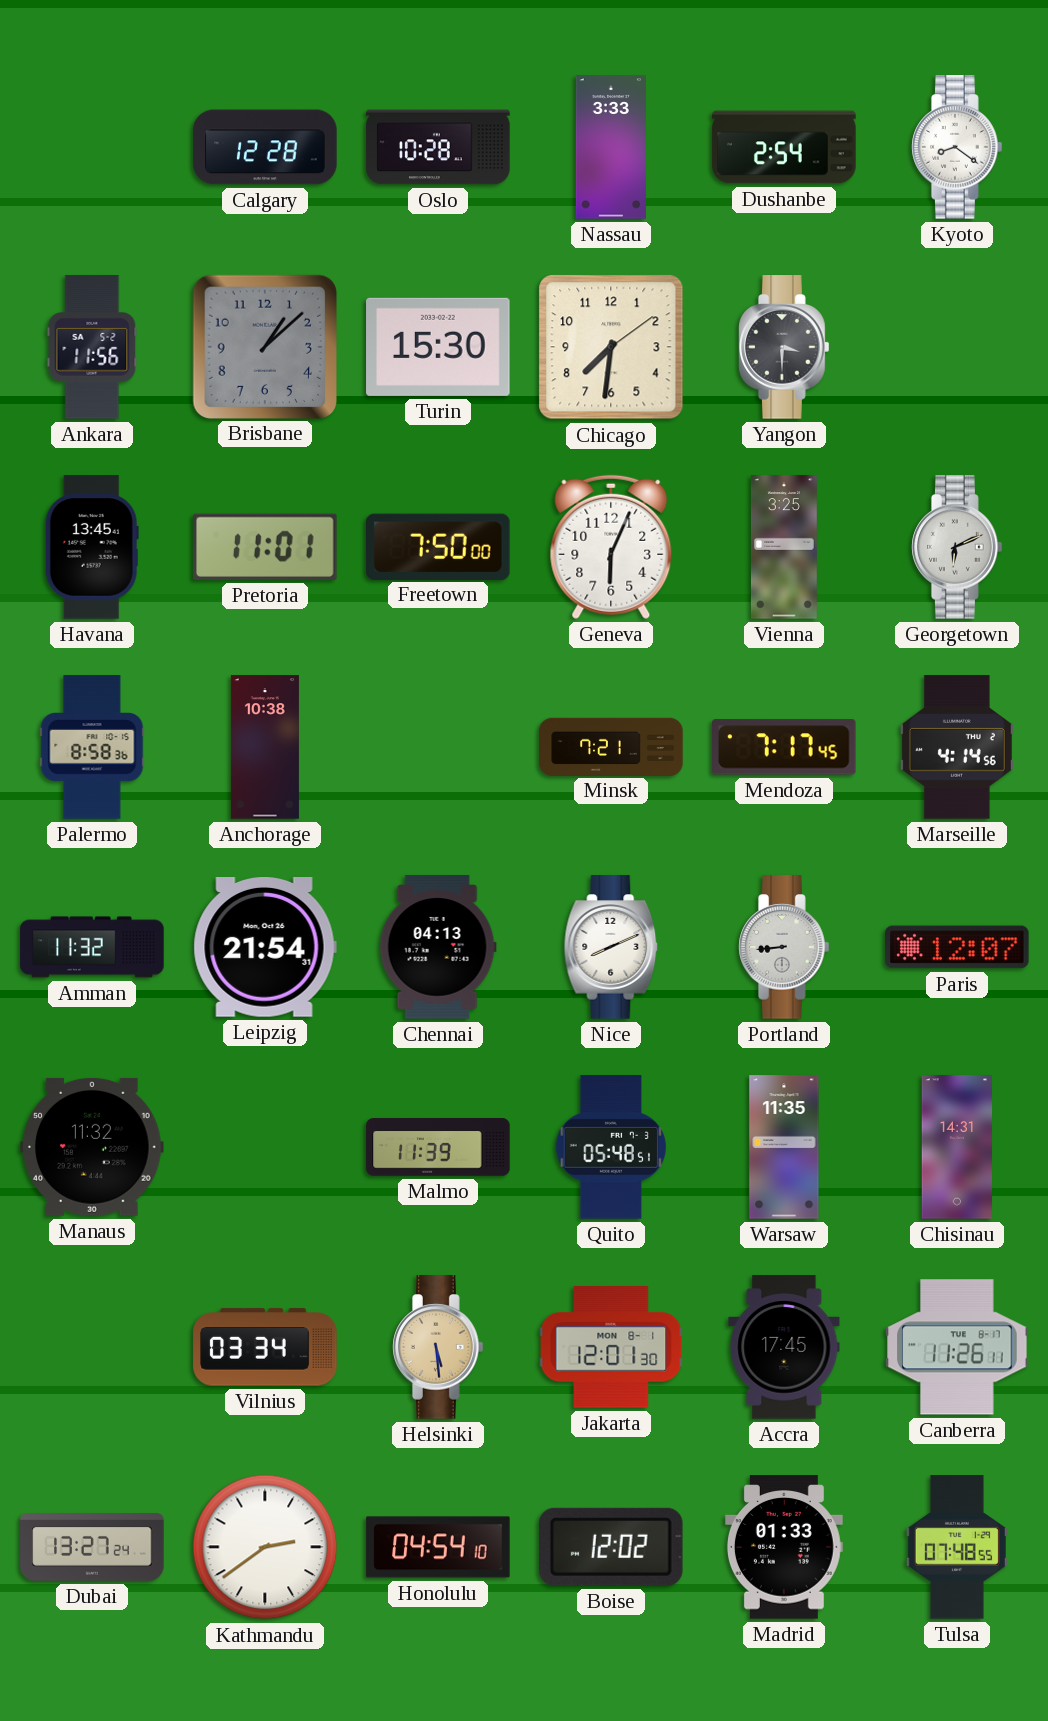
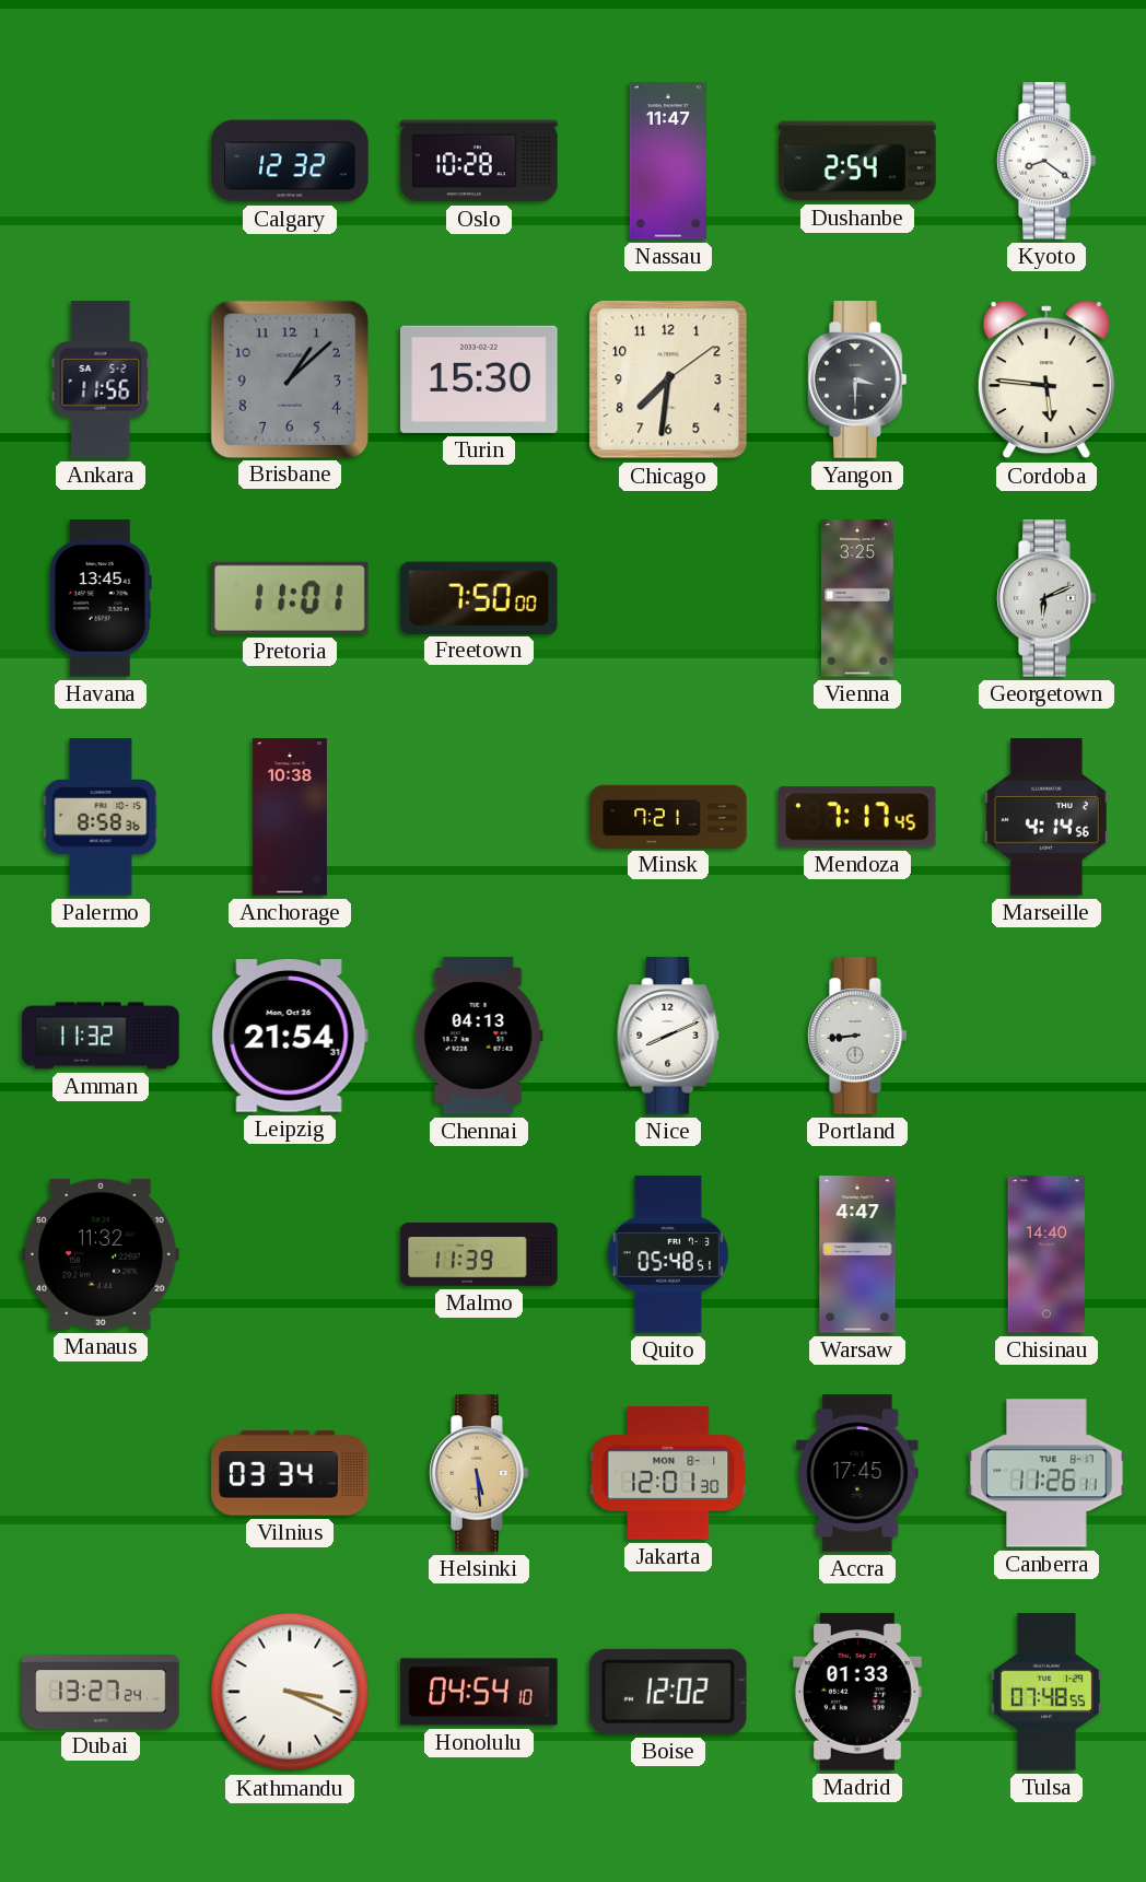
Calgary: 12:28 -> 12:32
Nassau: 3:33 -> 11:47
Cordoba: none -> 5:46
Geneva: 6:04 -> none
Paris: 12:07 -> none
Warsaw: 11:35 -> 4:47
Chisinau: 14:31 -> 14:40
Kathmandu: 2:39 -> 3:19
